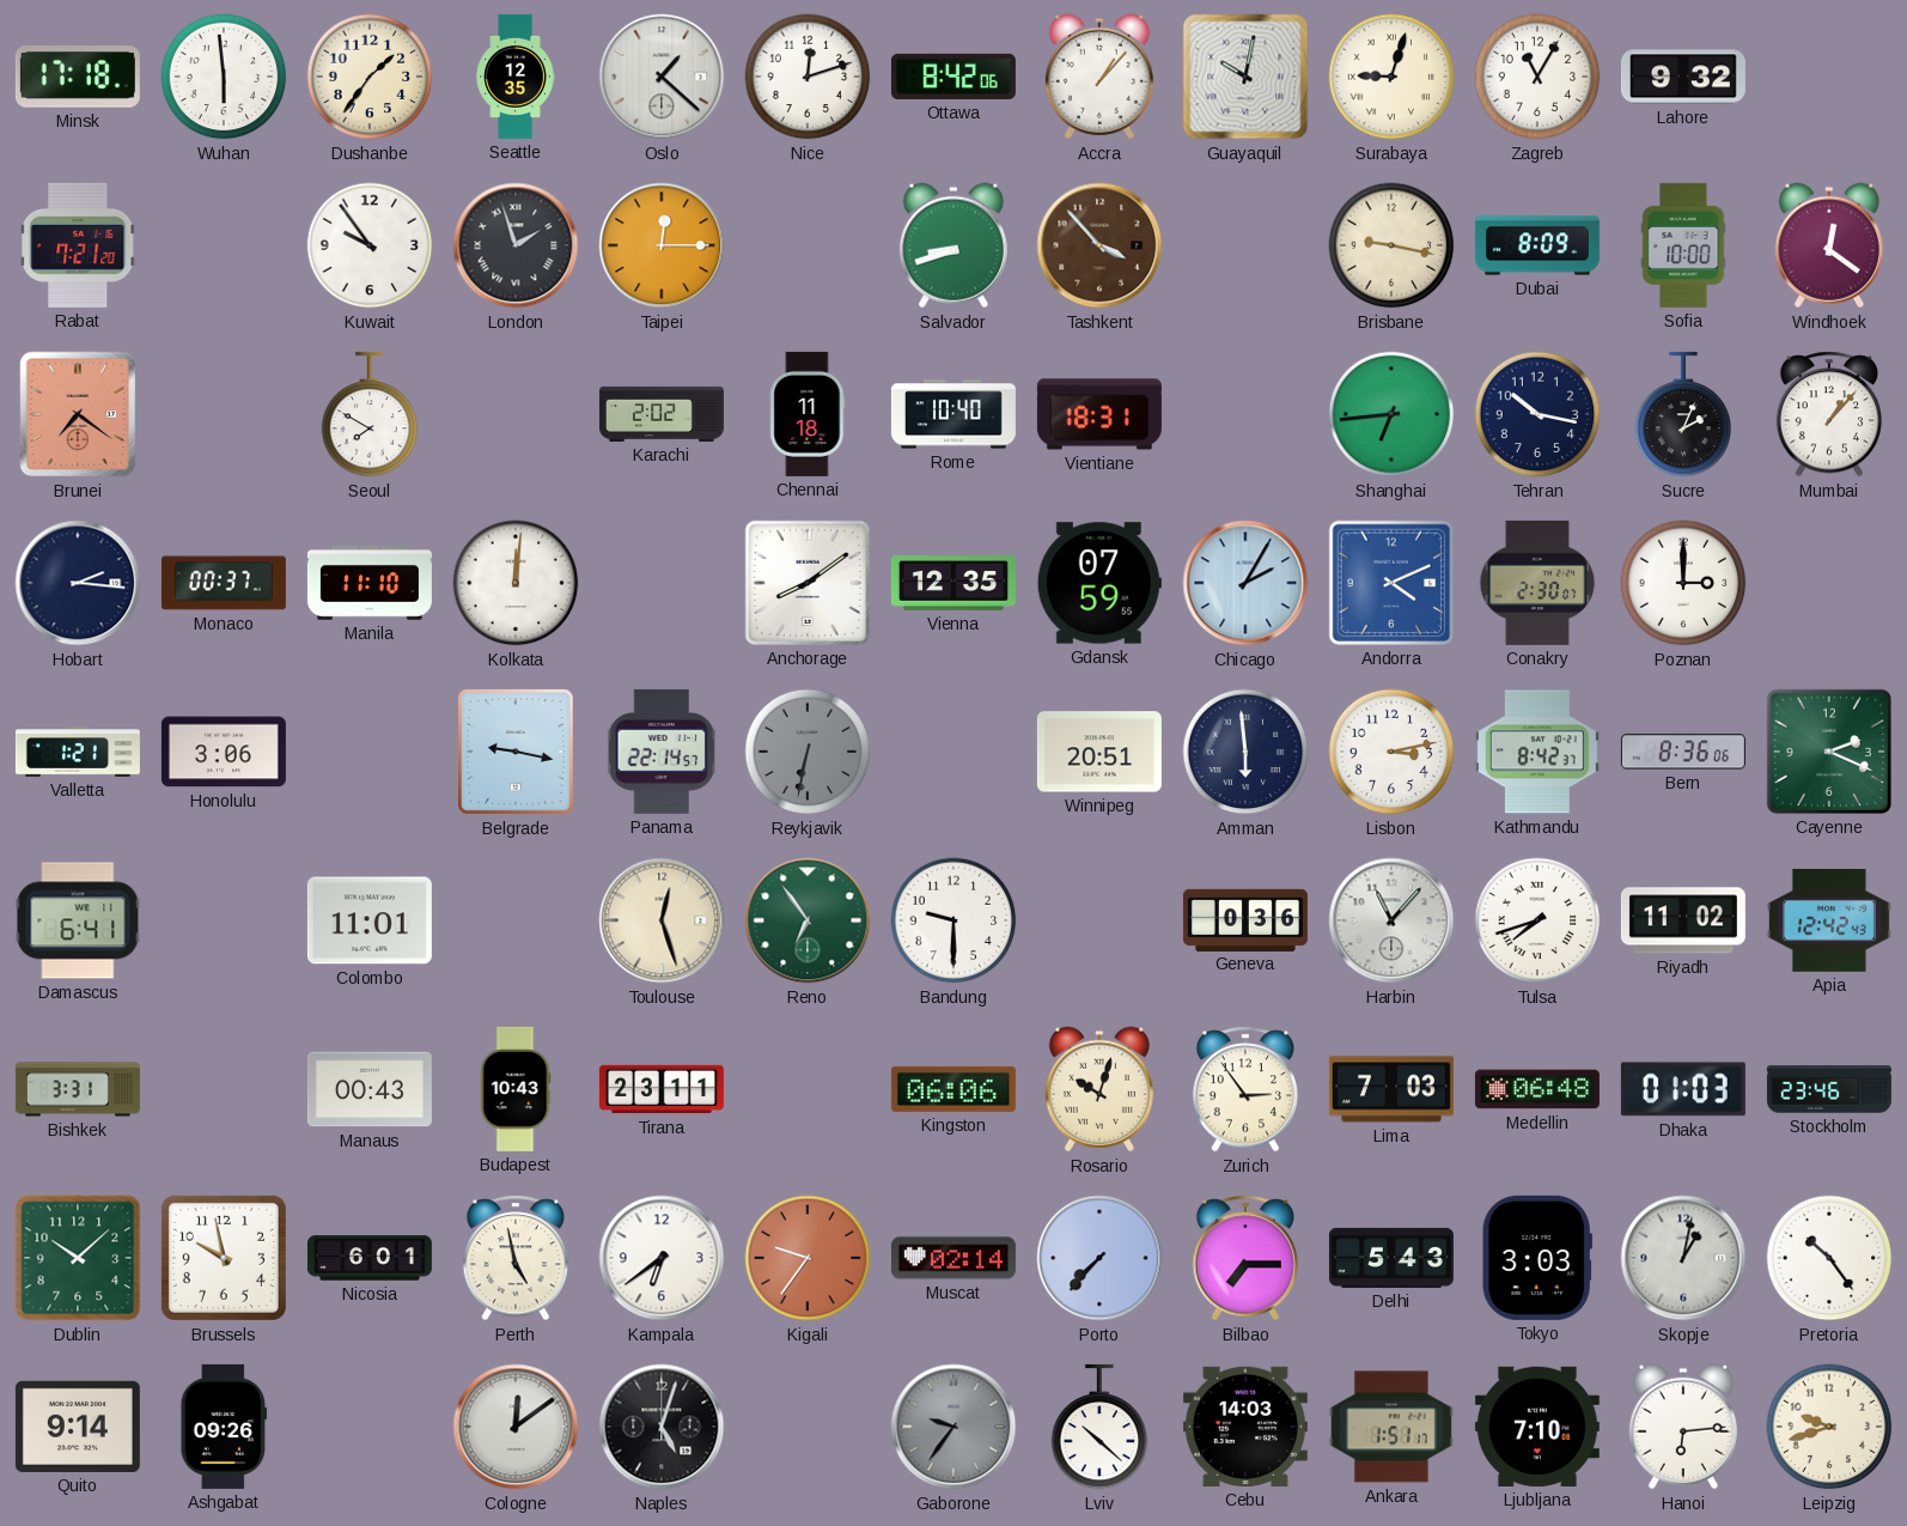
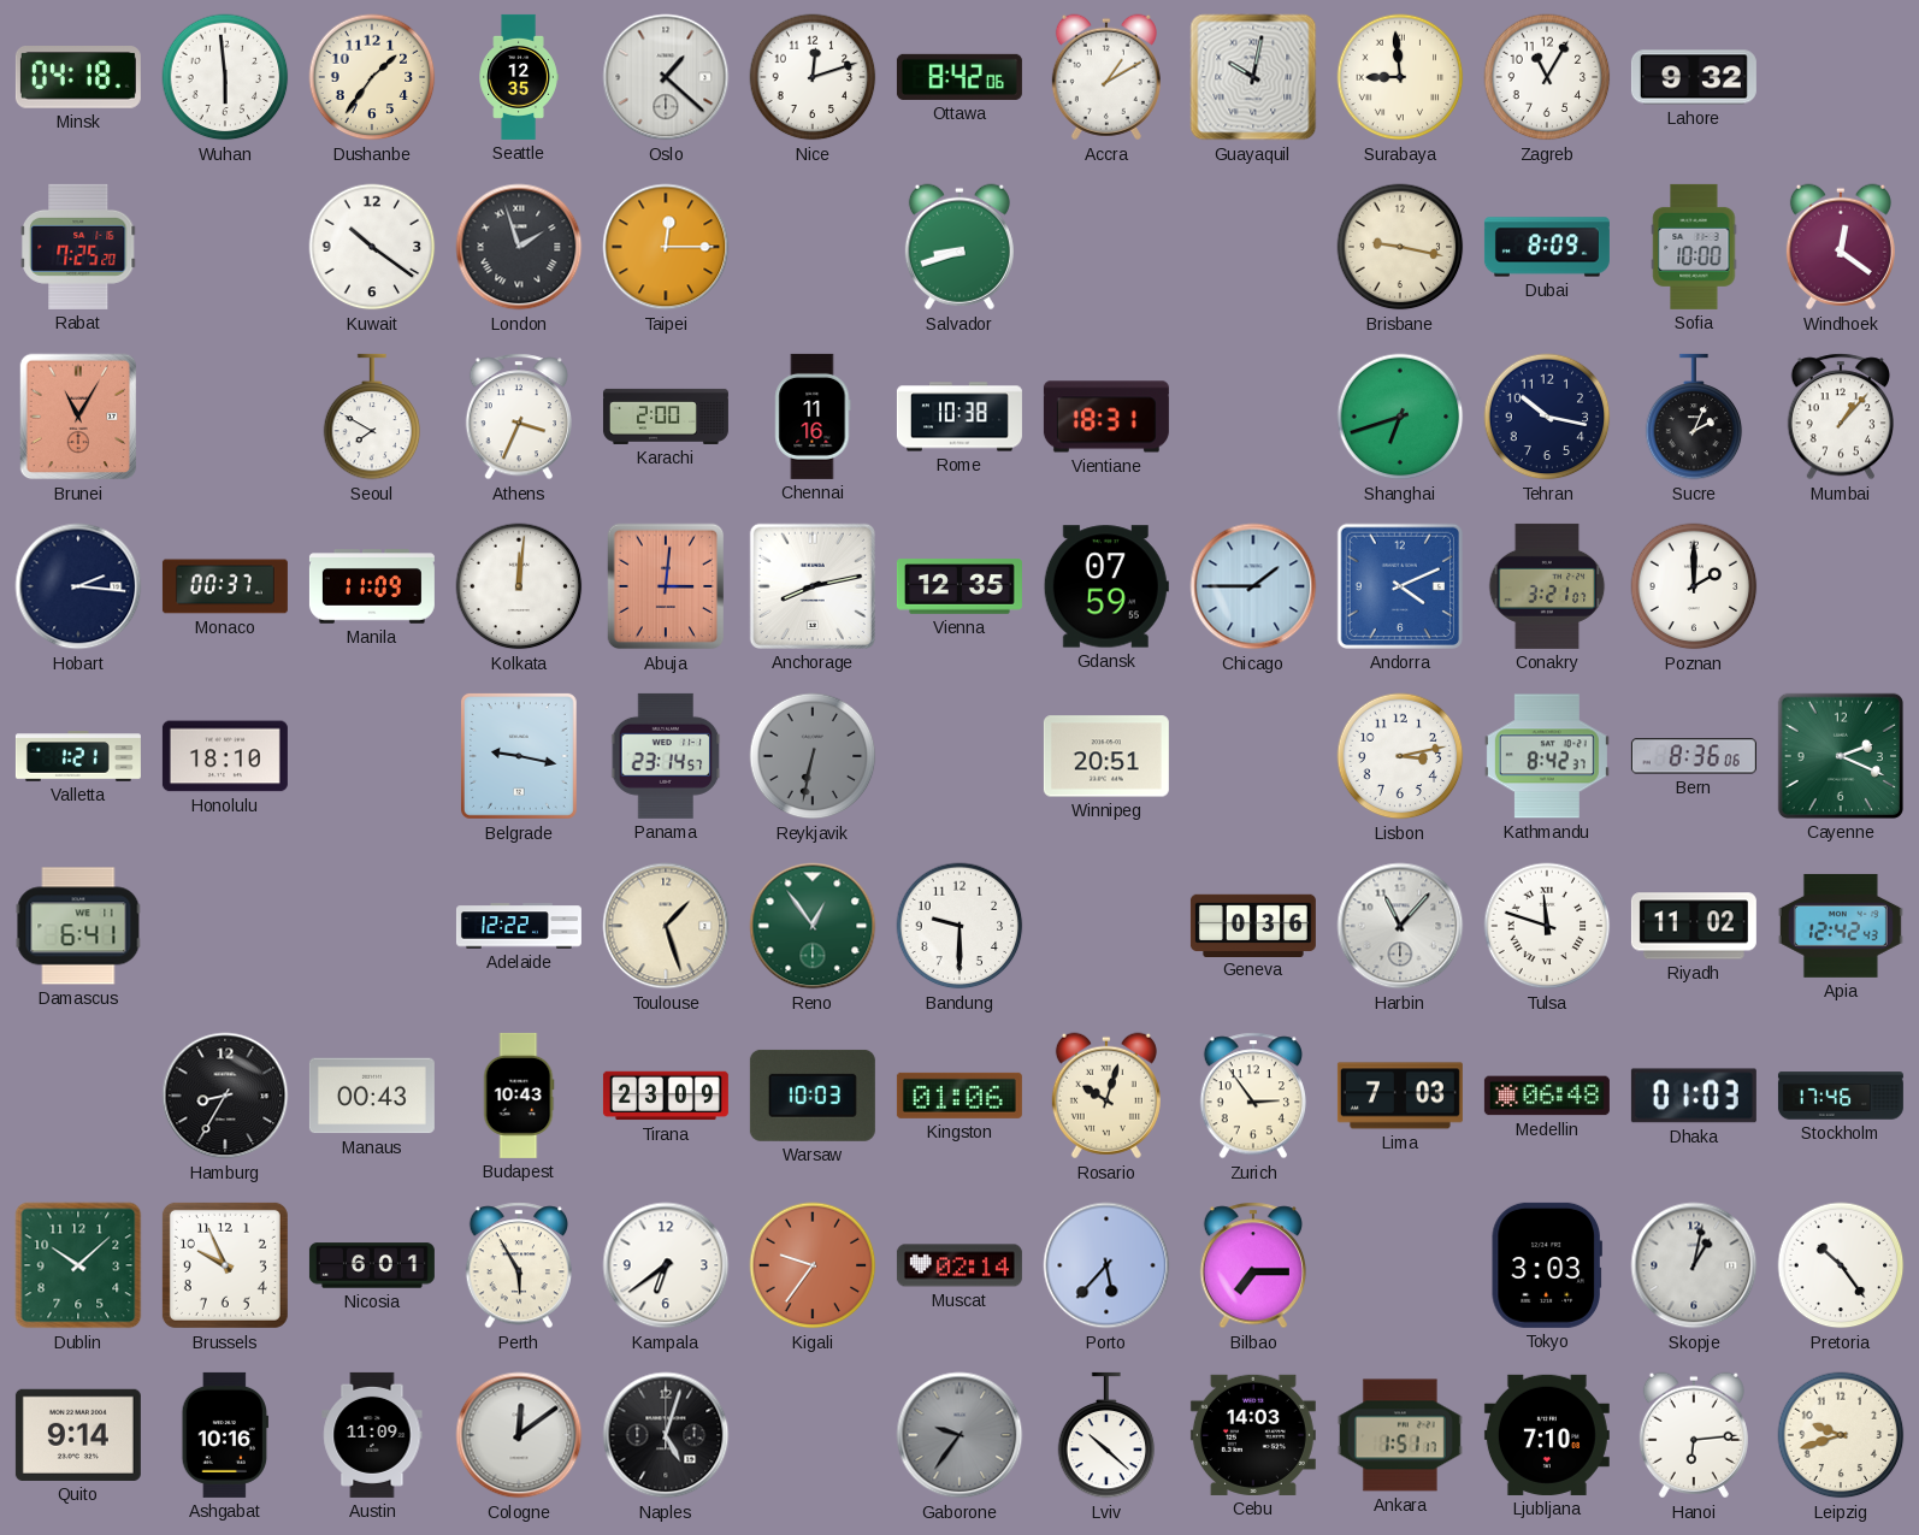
Minsk: 17:18 -> 04:18
Accra: 1:07 -> 1:10
Surabaya: 9:03 -> 8:59
Rabat: 7:21 -> 7:25
Kuwait: 9:54 -> 10:21
Tashkent: 3:53 -> none
Brunei: 7:21 -> 11:05
Athens: none -> 3:34
Karachi: 2:02 -> 2:00
Chennai: 11:18 -> 11:16
Rome: 10:40 -> 10:38
Shanghai: 6:44 -> 6:42
Manila: 11:10 -> 11:09
Abuja: none -> 3:01
Anchorage: 8:09 -> 8:13
Chicago: 2:05 -> 1:45
Conakry: 2:30 -> 3:21
Poznan: 3:00 -> 2:00
Honolulu: 3:06 -> 18:10
Panama: 22:14 -> 23:14
Amman: 5:59 -> none
Colombo: 11:01 -> none
Adelaide: none -> 12:22
Toulouse: 12:27 -> 1:27
Reno: 6:54 -> 12:54
Tulsa: 7:42 -> 11:48
Bishkek: 3:31 -> none
Hamburg: none -> 8:35
Tirana: 23:11 -> 23:09
Warsaw: none -> 10:03
Kingston: 06:06 -> 01:06
Stockholm: 23:46 -> 17:46
Brussels: 9:58 -> 9:56
Perth: 4:58 -> 5:55
Porto: 7:37 -> 5:37
Delhi: 5:43 -> none
Ashgabat: 09:26 -> 10:16
Austin: none -> 11:09
